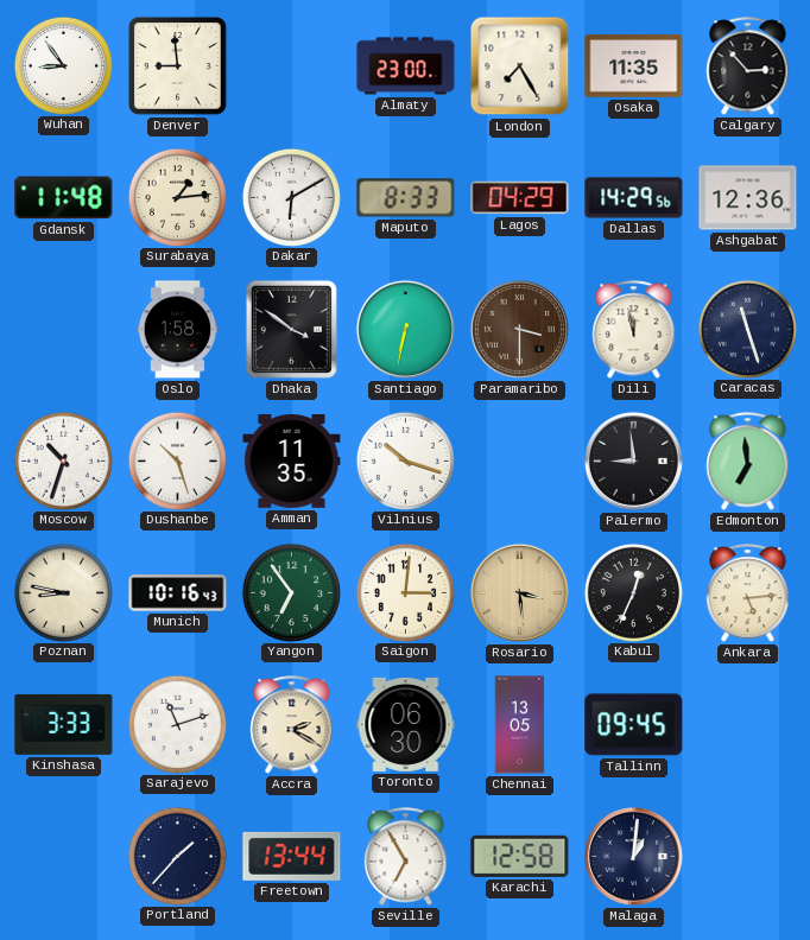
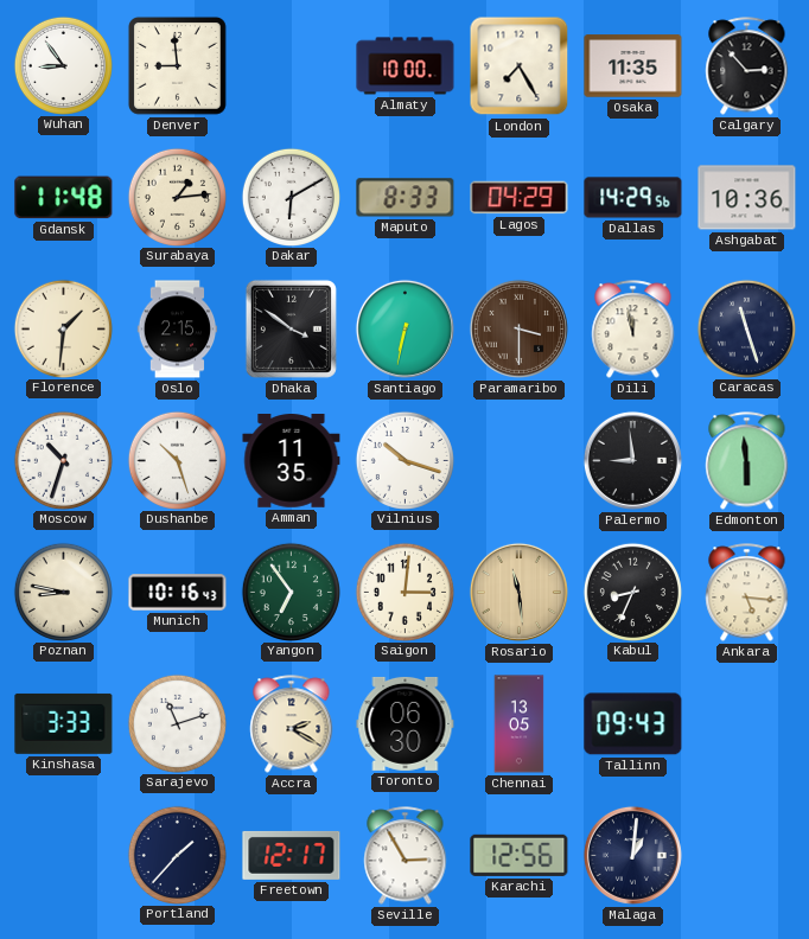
Almaty: 23:00 -> 10:00
Ashgabat: 12:36 -> 10:36
Florence: none -> 1:31
Oslo: 1:58 -> 2:15
Edmonton: 6:59 -> 5:59
Rosario: 3:29 -> 11:29
Kabul: 12:34 -> 8:34
Ankara: 5:14 -> 5:16
Tallinn: 09:45 -> 09:43
Freetown: 13:44 -> 12:17
Seville: 6:55 -> 2:55
Karachi: 12:58 -> 12:56
